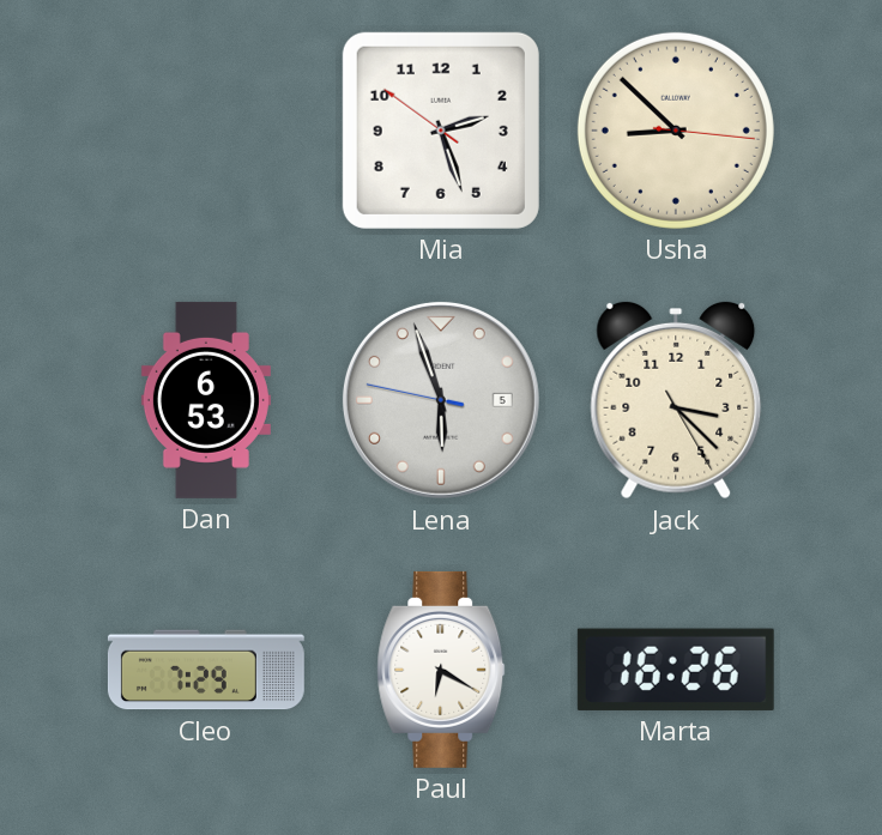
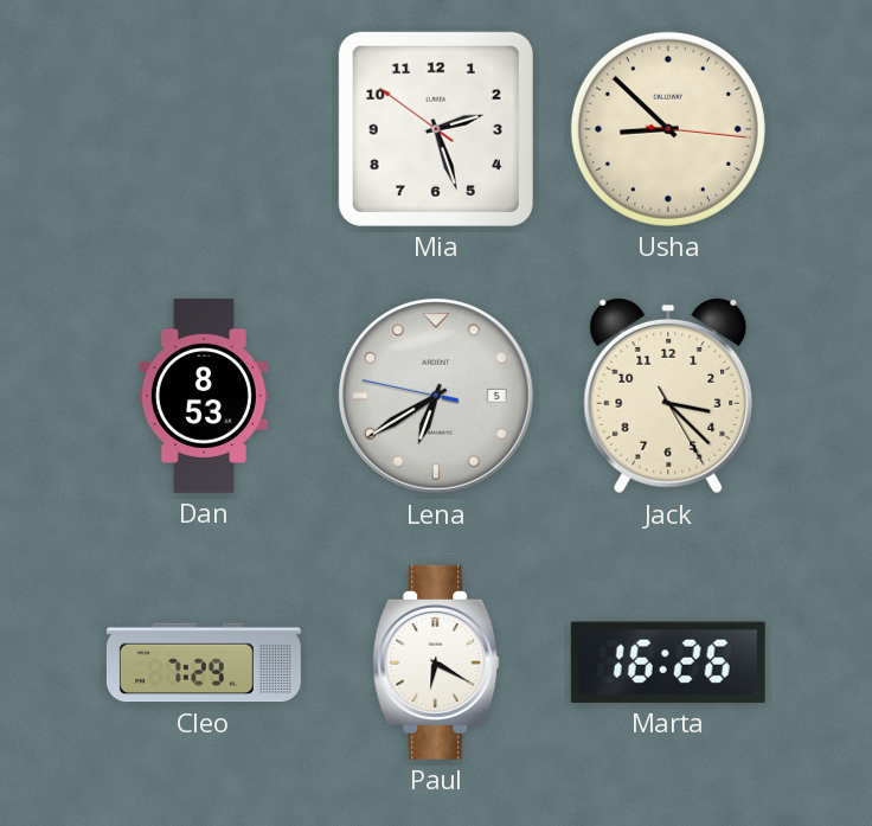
Dan: 6:53 -> 8:53
Lena: 5:56 -> 6:39
